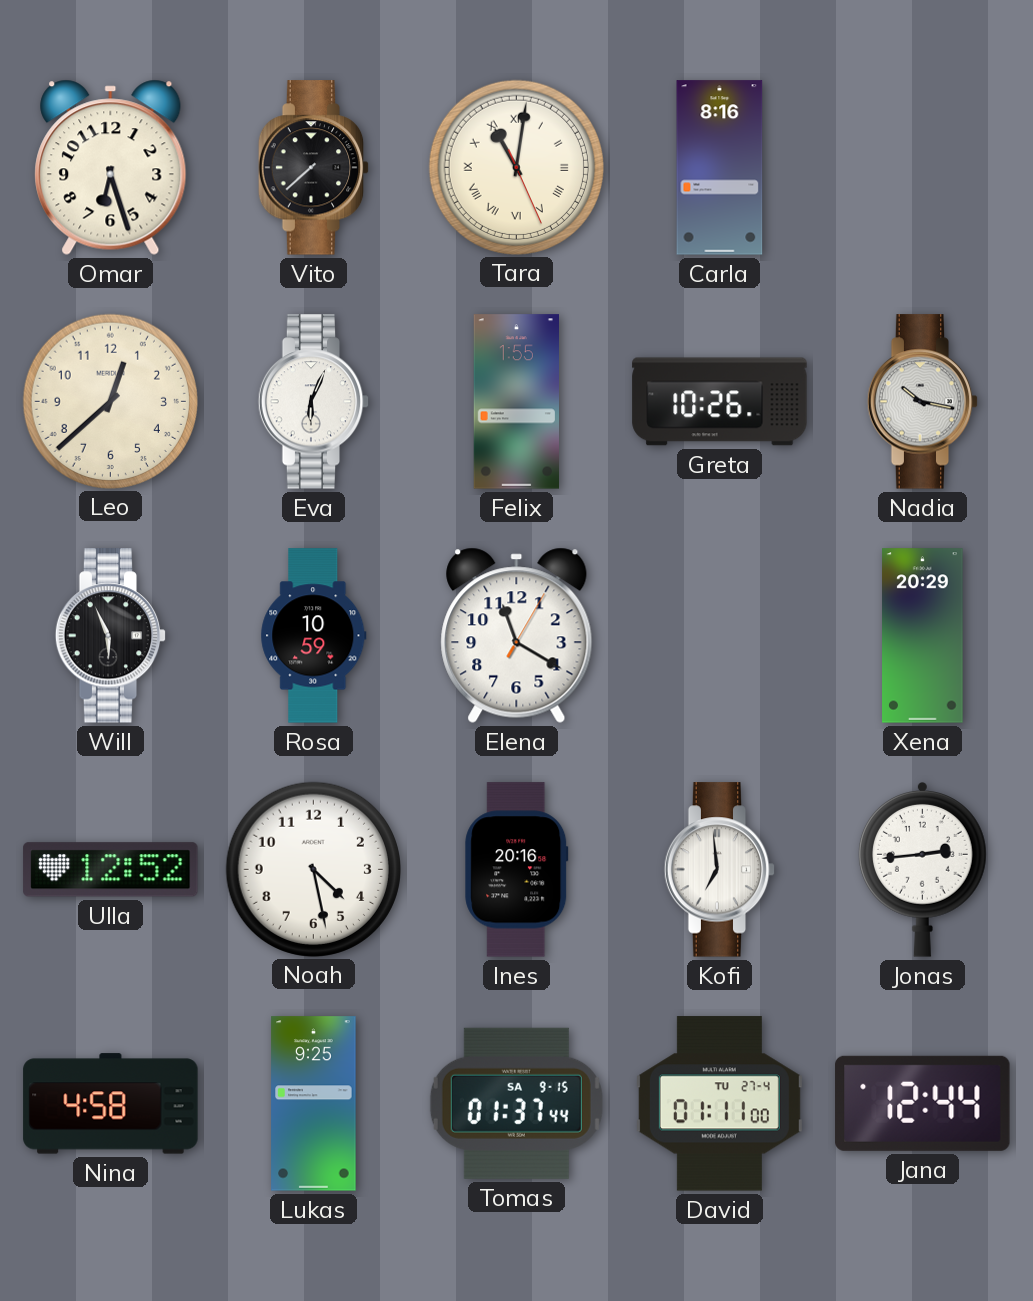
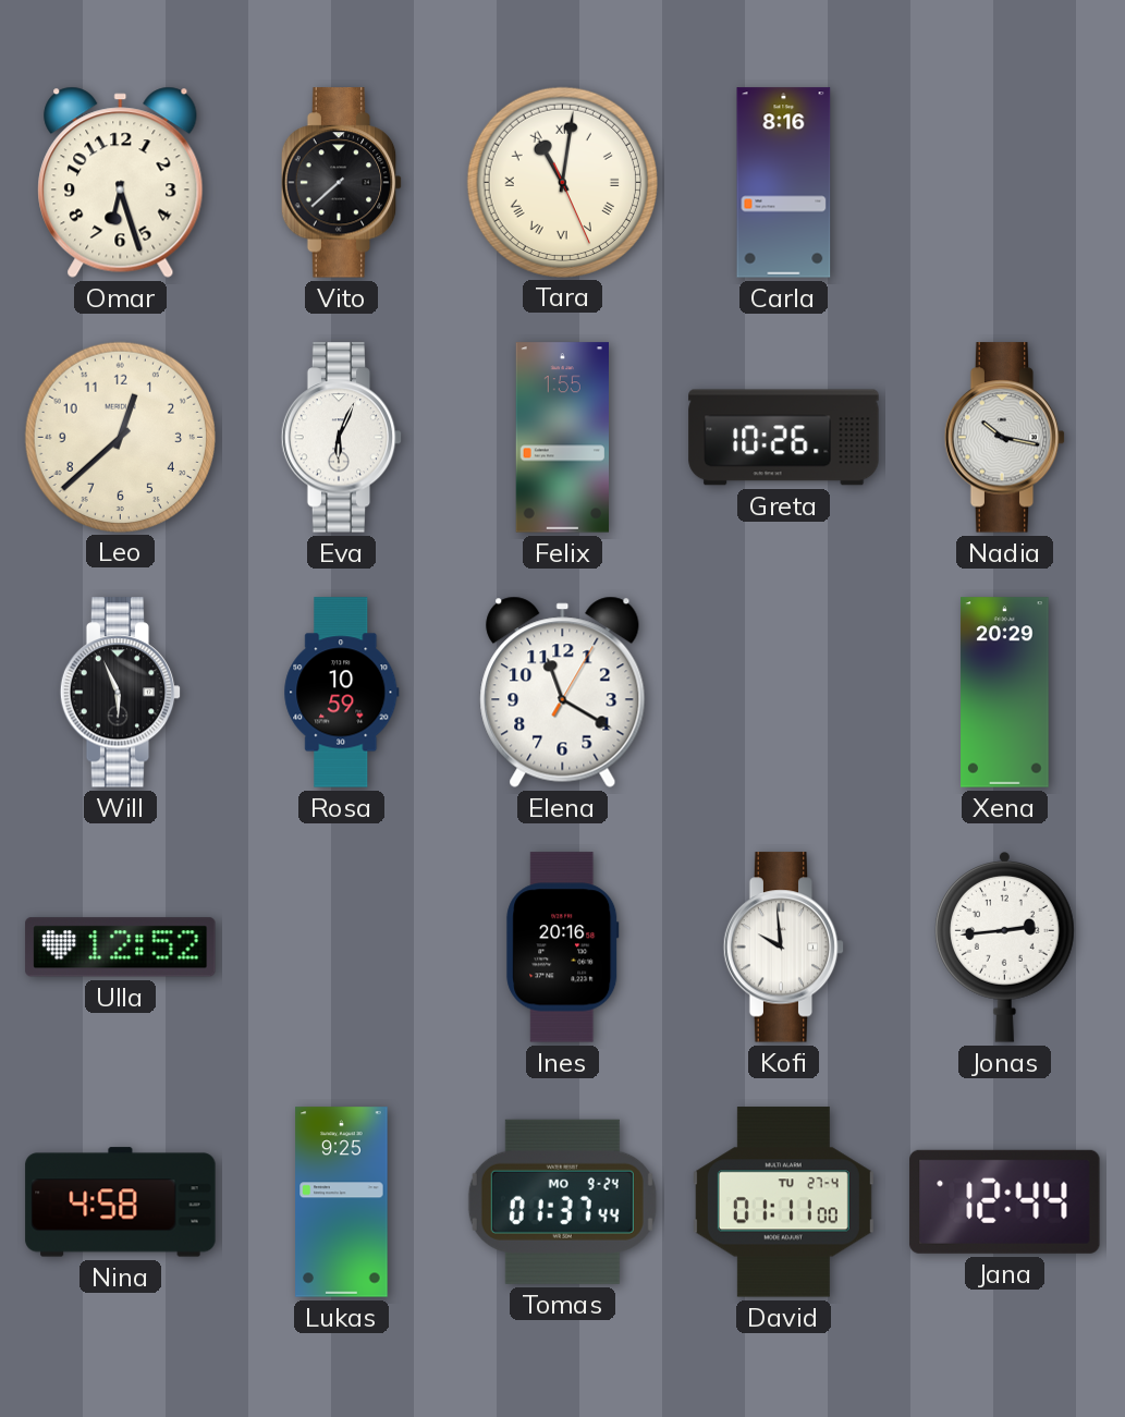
Noah: 4:28 -> none
Kofi: 6:59 -> 9:59
Tomas date: SA 9-15 -> MO 9-24
